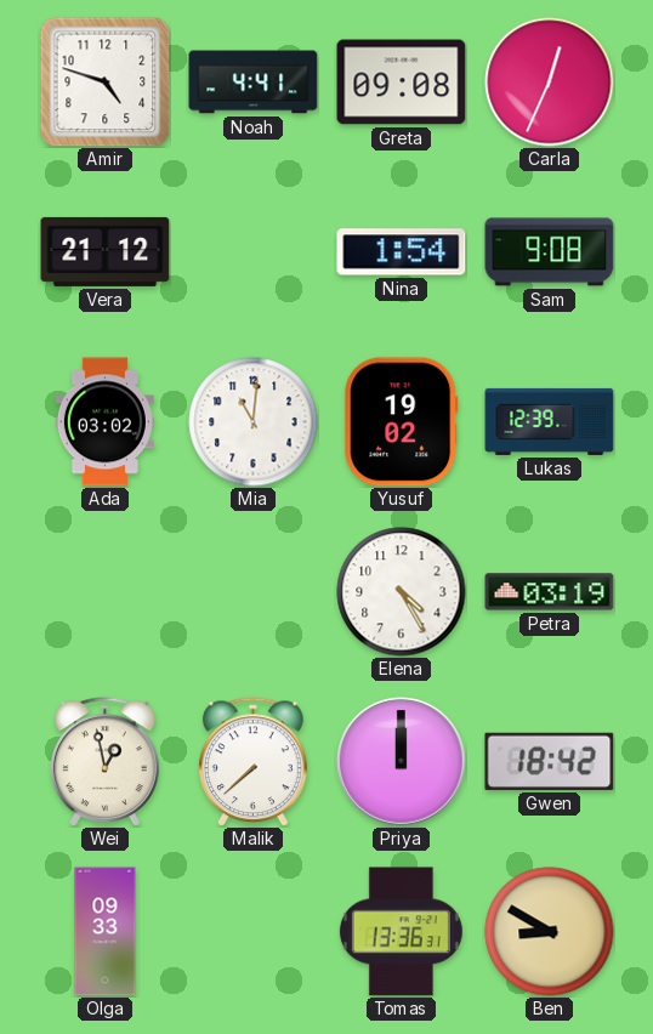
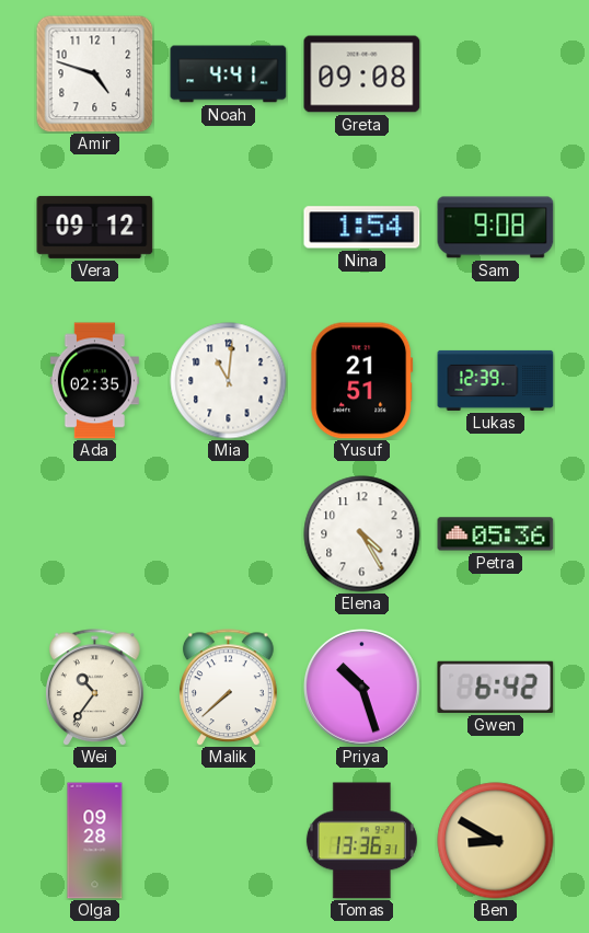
Carla: 12:34 -> none
Vera: 21:12 -> 09:12
Ada: 03:02 -> 02:35
Yusuf: 19:02 -> 21:51
Petra: 03:19 -> 05:36
Wei: 12:58 -> 10:36
Priya: 12:00 -> 10:27
Gwen: 18:42 -> 6:42
Olga: 09:33 -> 09:28
